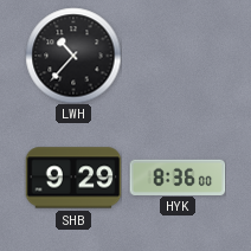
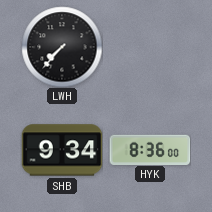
LWH: 10:37 -> 7:37
SHB: 9:29 -> 9:34
